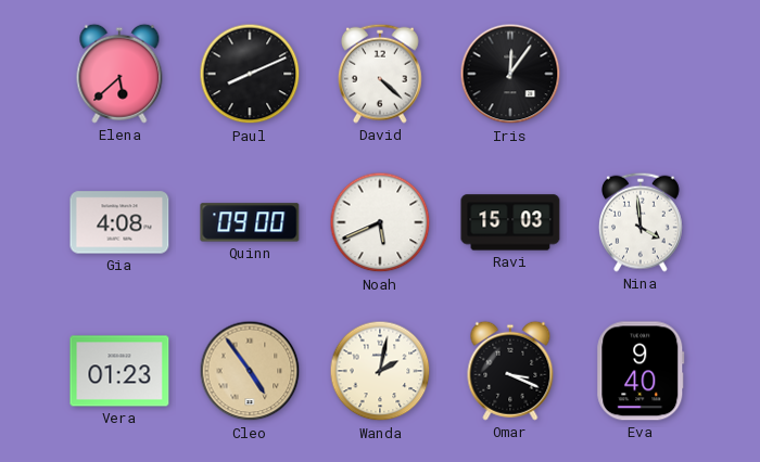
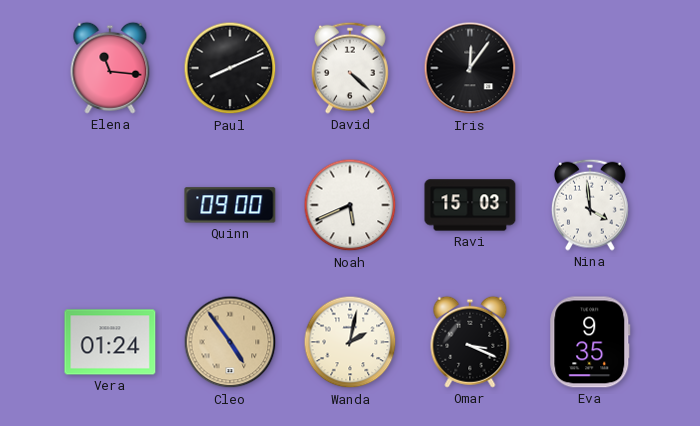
Elena: 5:38 -> 11:16
Gia: 4:08 -> none
Vera: 01:23 -> 01:24
Eva: 9:40 -> 9:35
